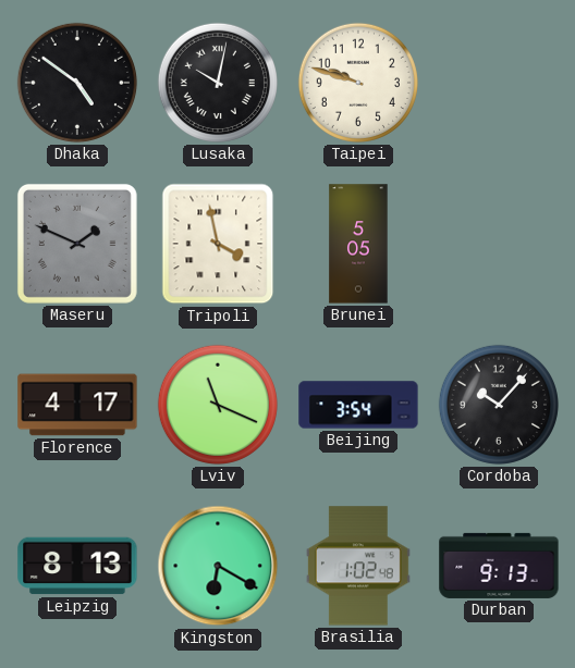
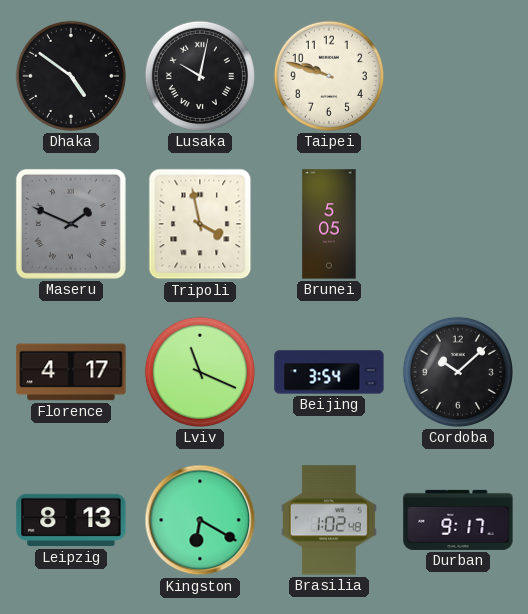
Cordoba: 10:07 -> 10:08
Durban: 9:13 -> 9:17
